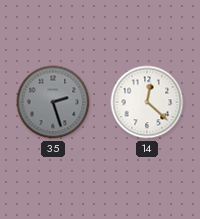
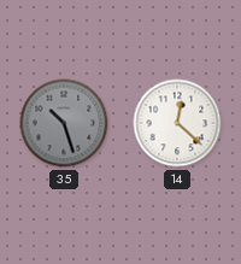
35: 2:27 -> 10:27
